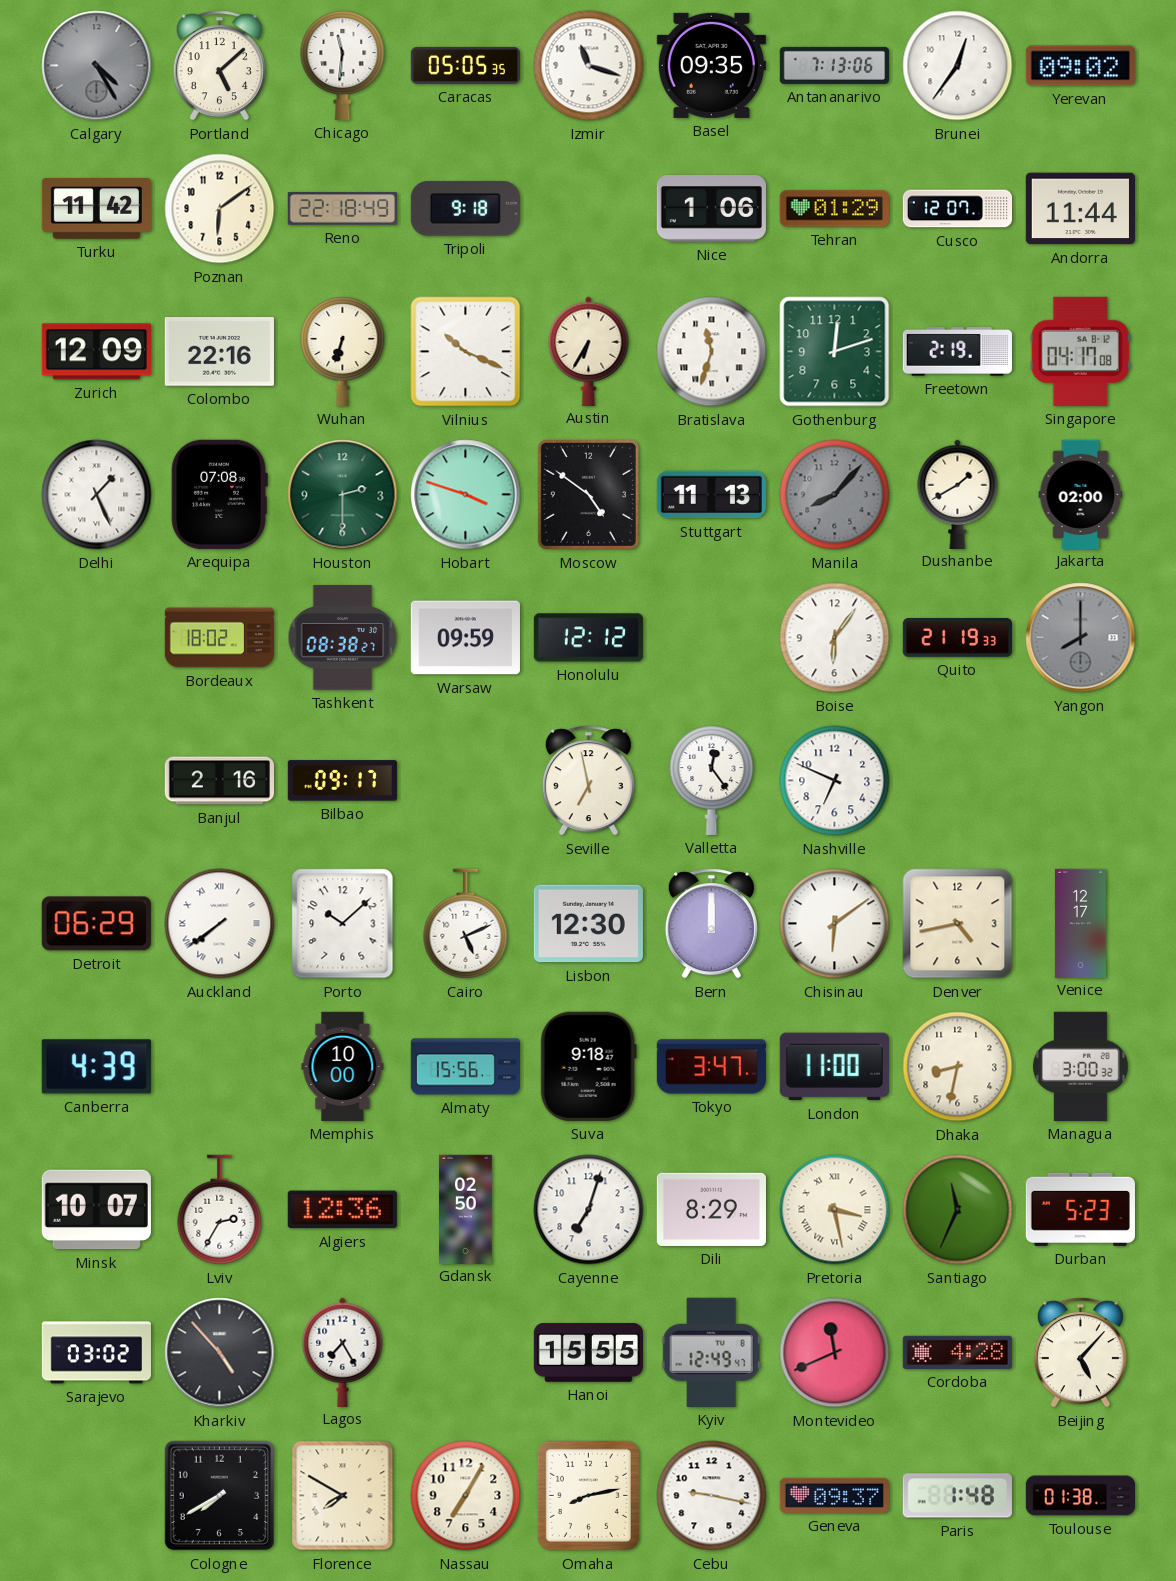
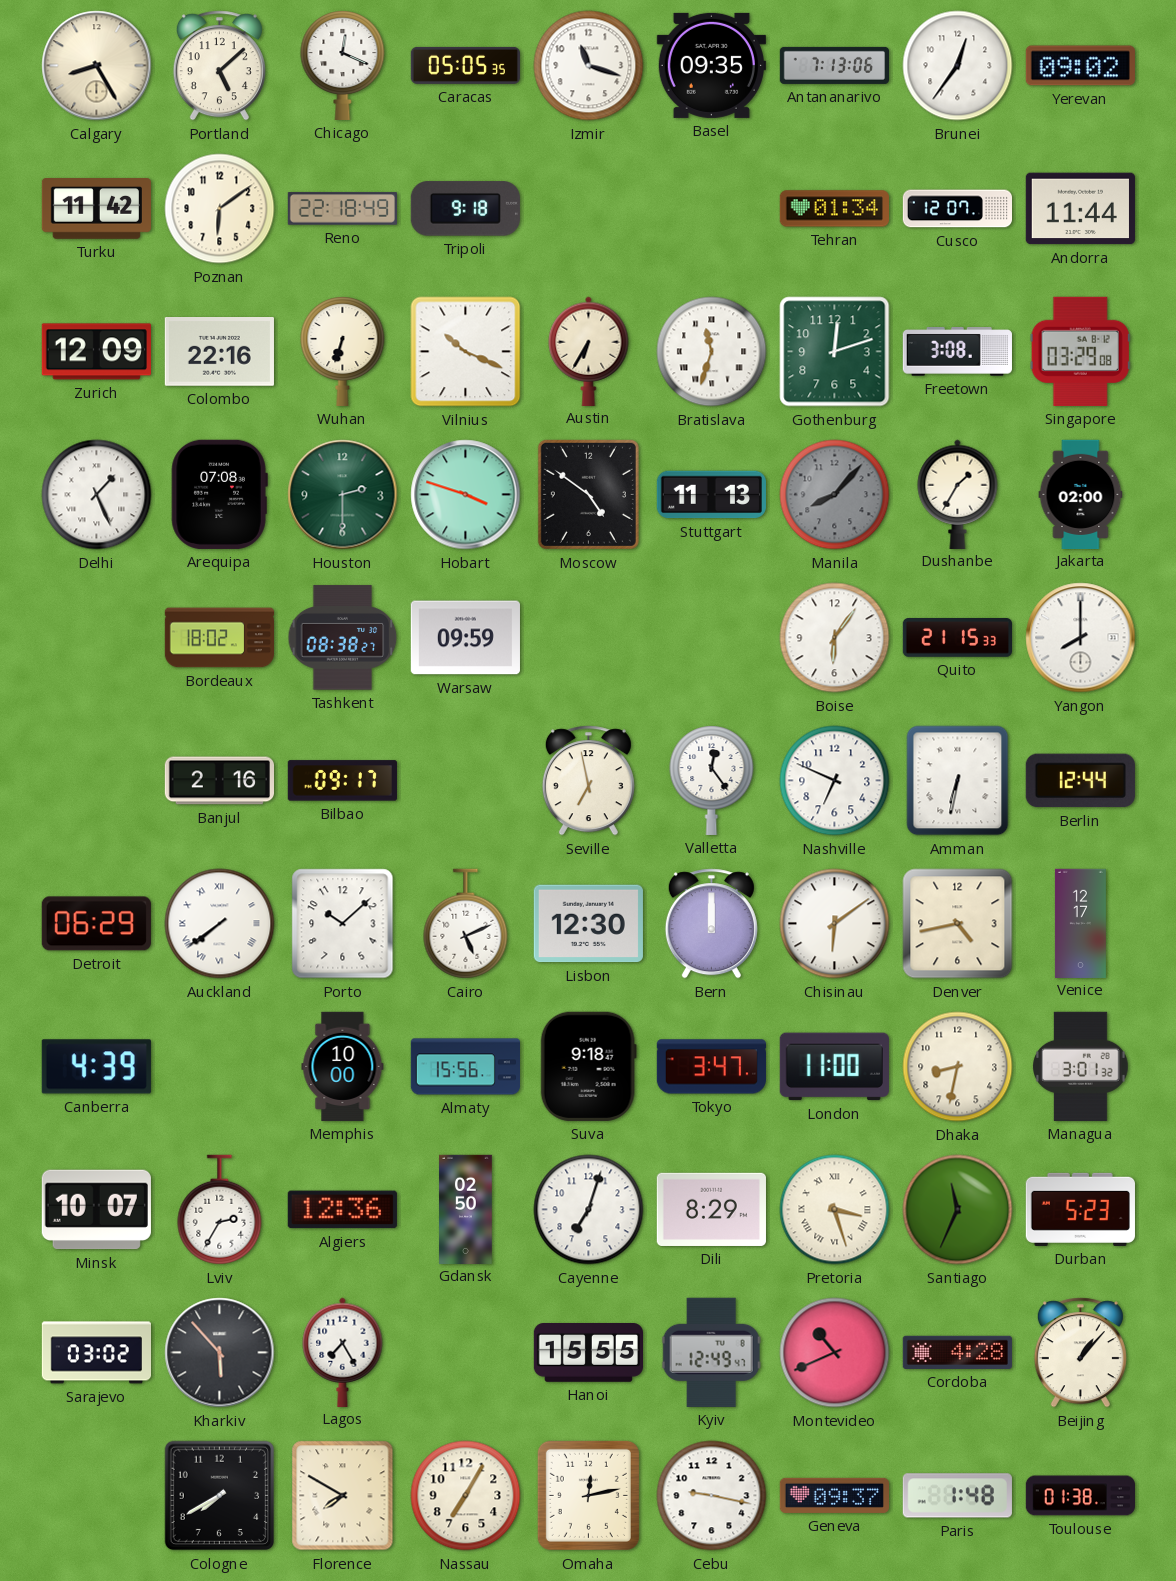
Calgary: 4:25 -> 8:25
Calgary dial: grey -> cream
Chicago: 11:31 -> 12:19
Nice: 1:06 -> none
Tehran: 01:29 -> 01:34
Freetown: 2:19 -> 3:08
Singapore: 04:17 -> 03:29
Dushanbe: 1:40 -> 1:35
Honolulu: 12:12 -> none
Quito: 21:19 -> 21:15
Yangon dial: grey -> white
Amman: none -> 6:32
Berlin: none -> 12:44
Managua: 3:00 -> 3:01
Pretoria: 3:28 -> 3:27
Kharkiv: 4:53 -> 5:53
Montevideo: 11:41 -> 10:41
Beijing: 5:07 -> 1:07
Omaha: 8:13 -> 12:13
